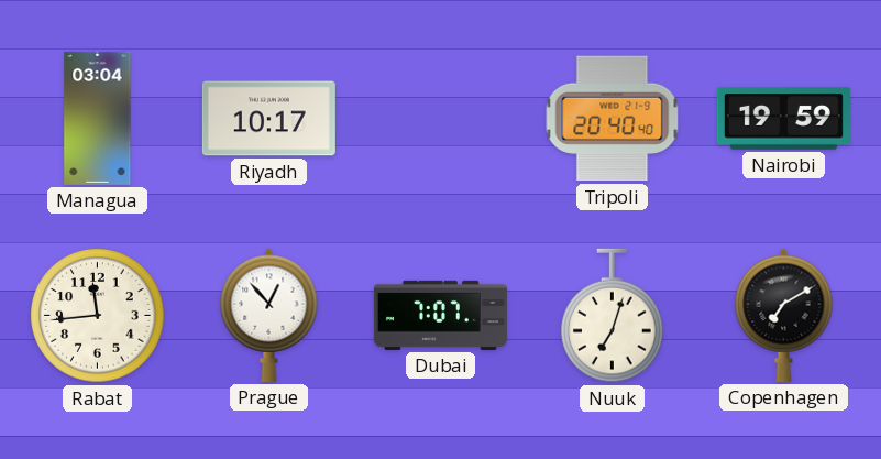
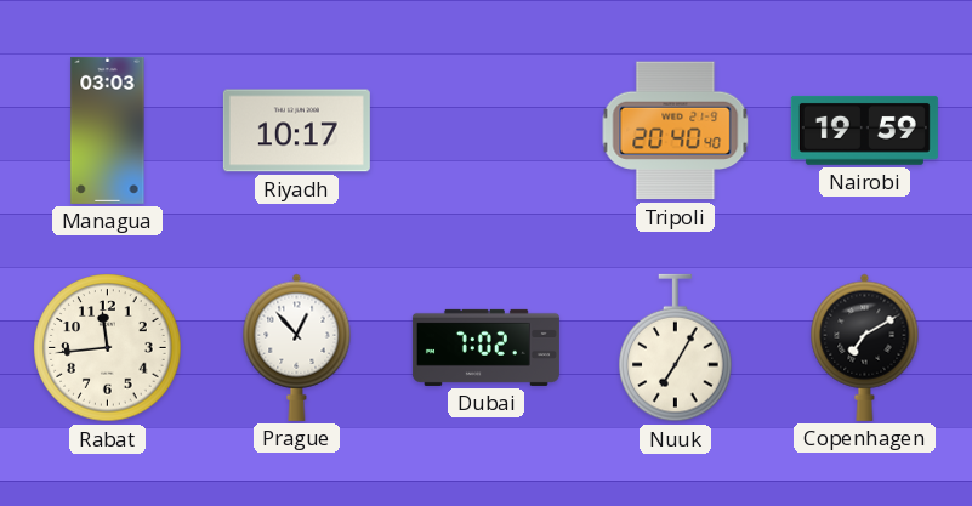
Managua: 03:04 -> 03:03
Dubai: 7:07 -> 7:02
Nuuk: 7:03 -> 7:05
